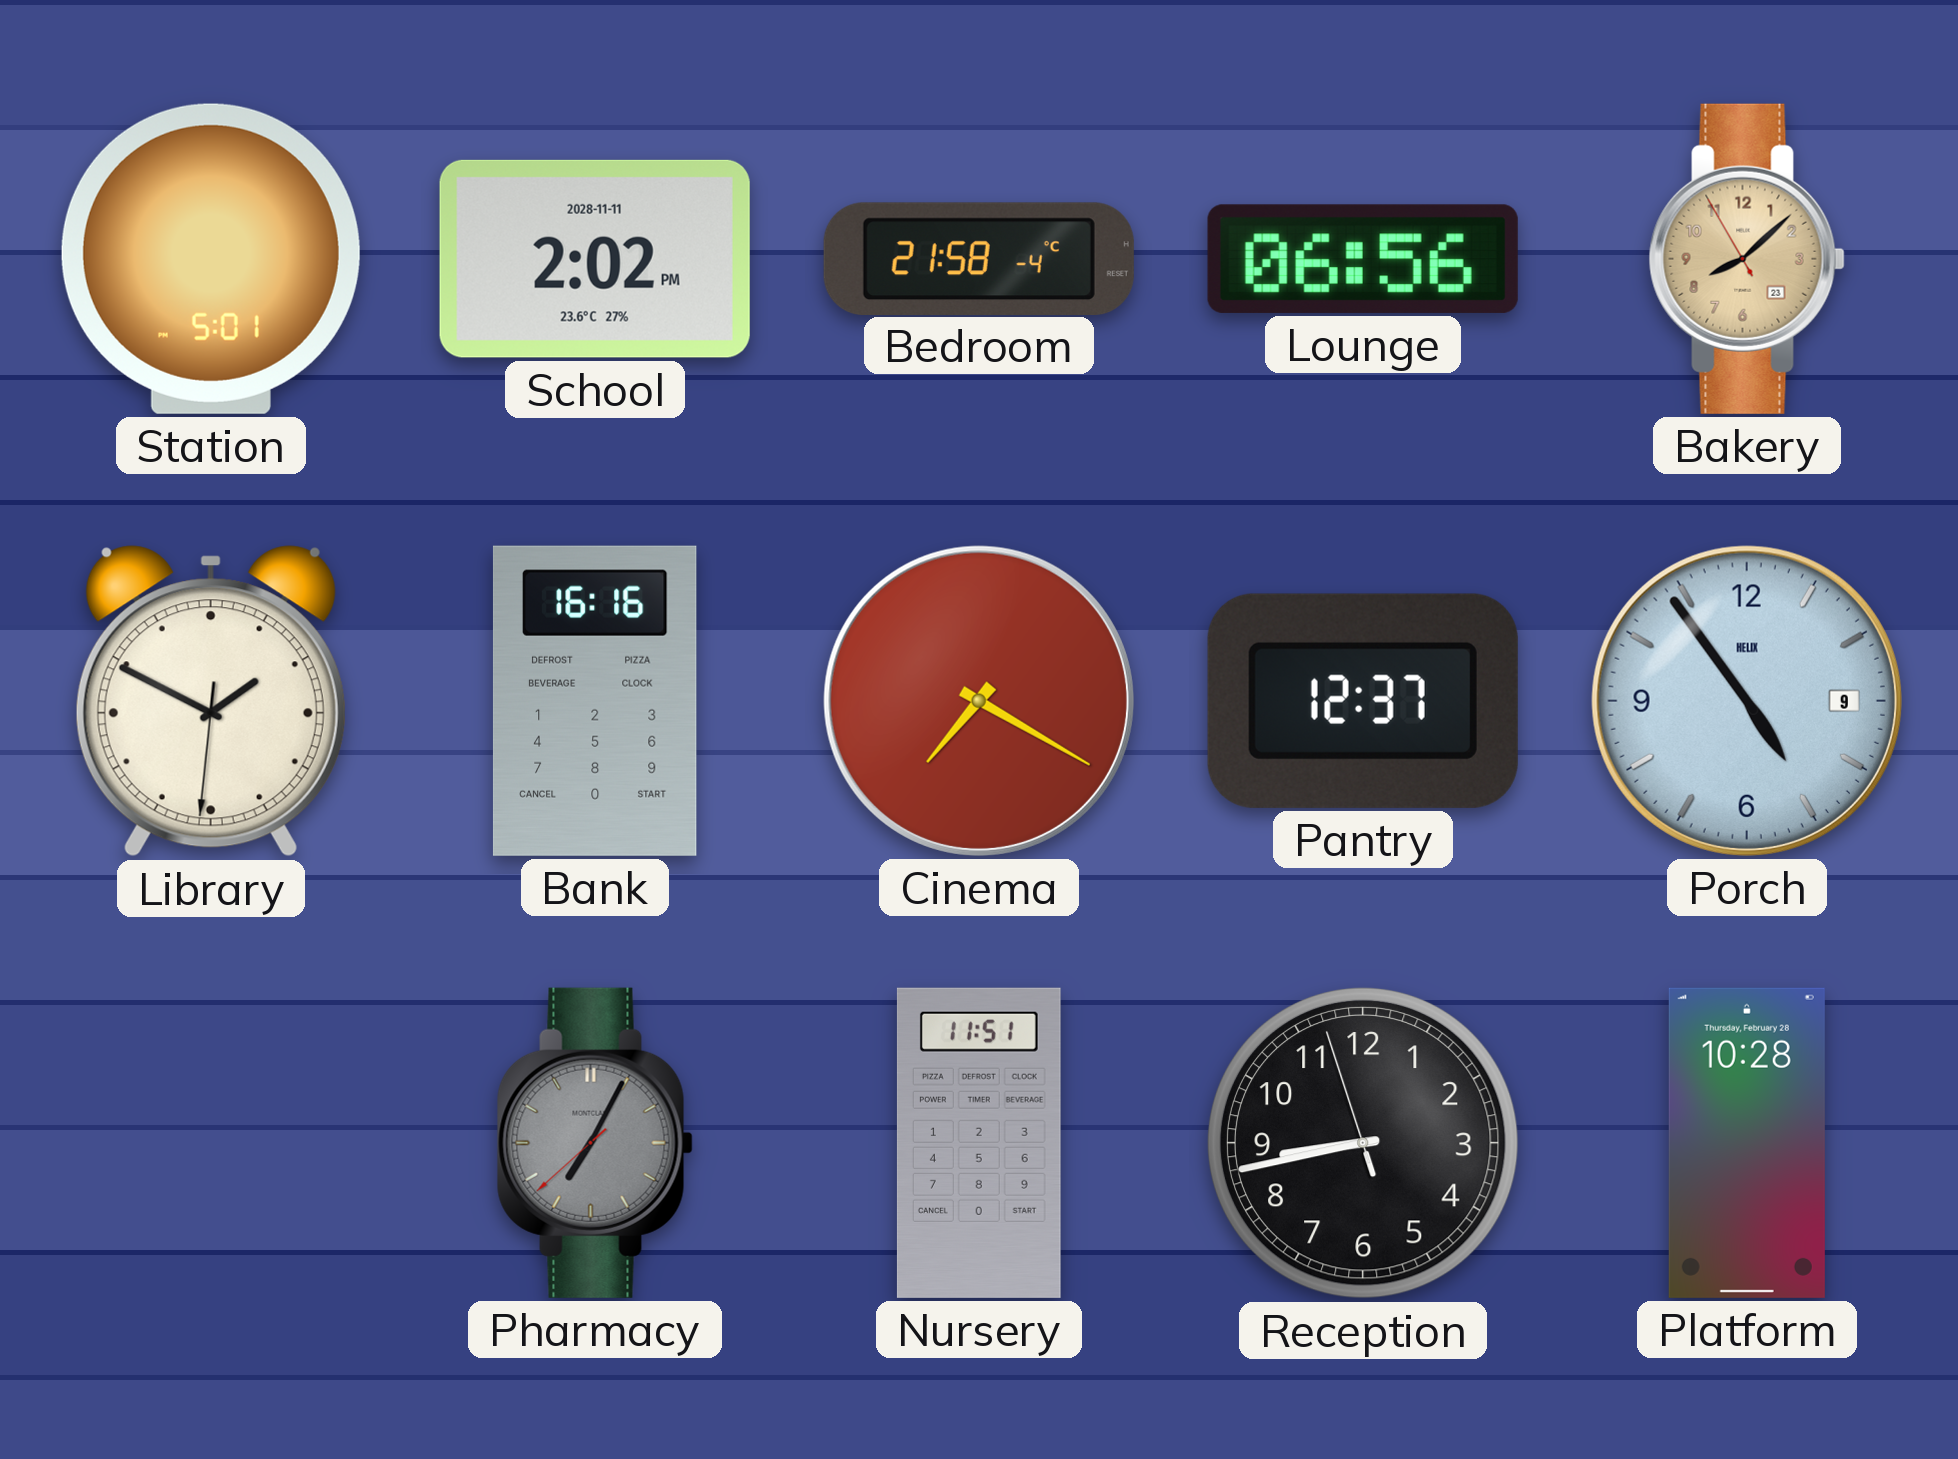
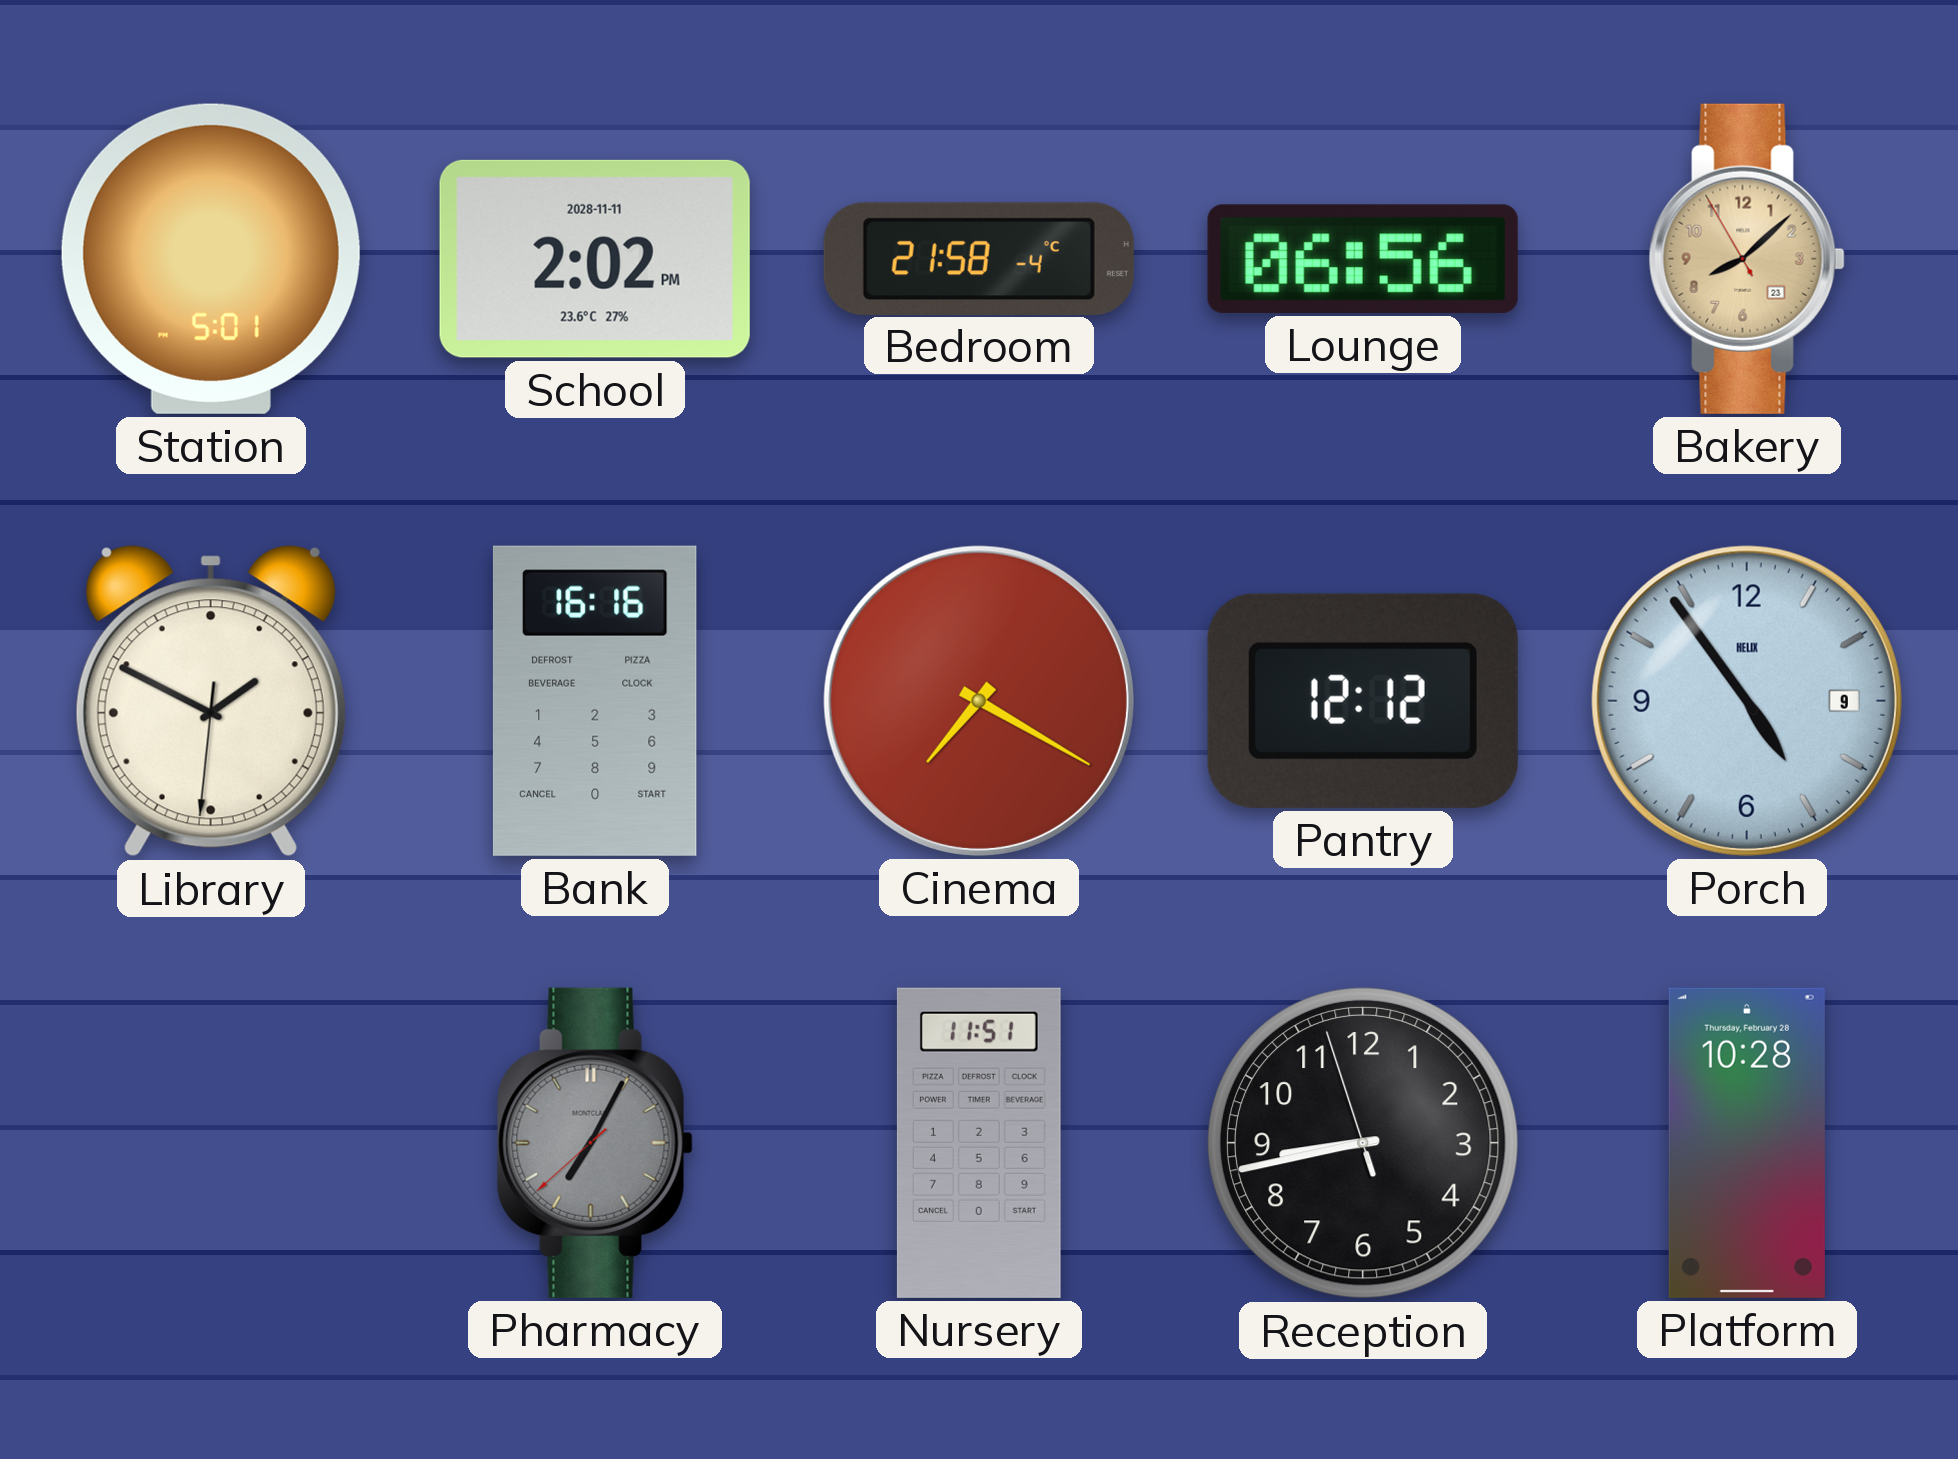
Pantry: 12:37 -> 12:12
